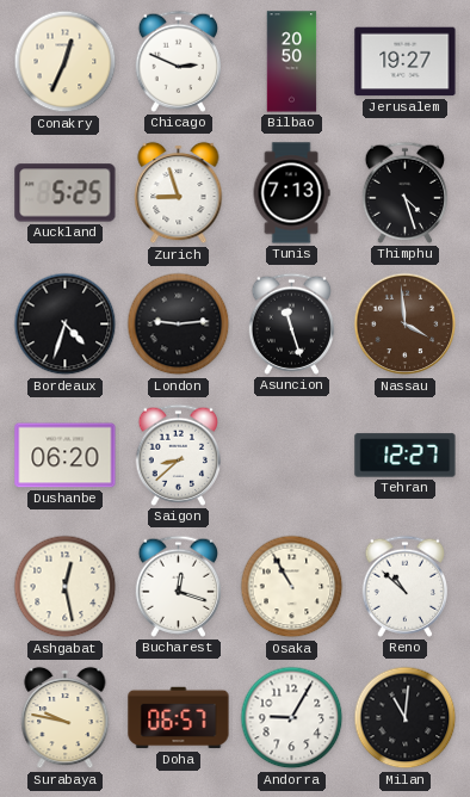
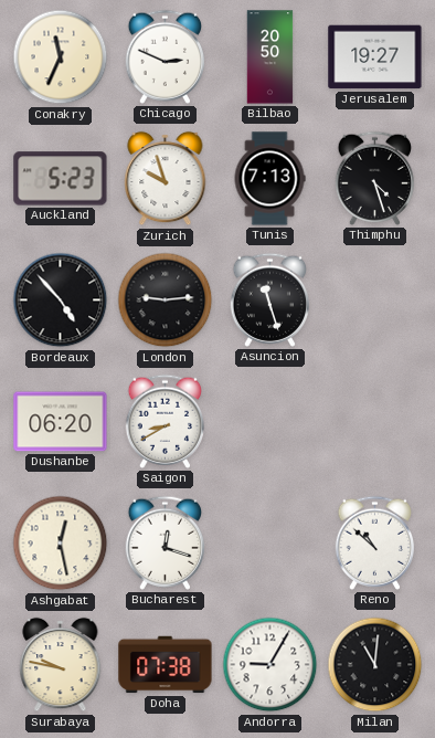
Conakry: 12:34 -> 11:34
Auckland: 5:25 -> 5:23
Zurich: 8:57 -> 9:57
Bordeaux: 4:33 -> 4:53
Nassau: 3:59 -> none
Saigon: 8:38 -> 8:40
Tehran: 12:27 -> none
Osaka: 10:55 -> none
Doha: 06:57 -> 07:38
